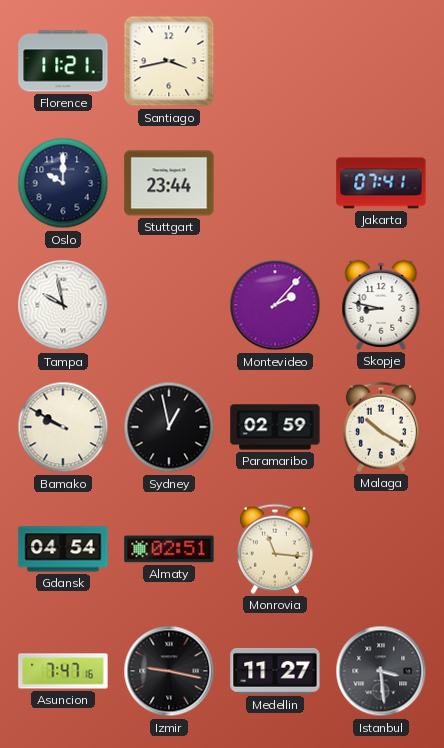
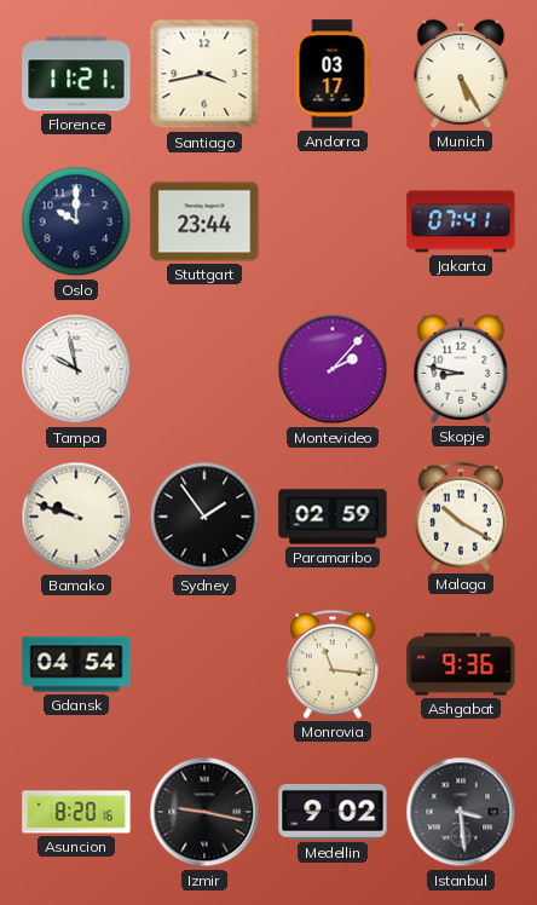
Andorra: none -> 03:17
Munich: none -> 5:25
Bamako: 9:50 -> 9:48
Sydney: 12:58 -> 1:54
Almaty: 02:51 -> none
Ashgabat: none -> 9:36
Asuncion: 7:47 -> 8:20
Medellin: 11:27 -> 9:02
